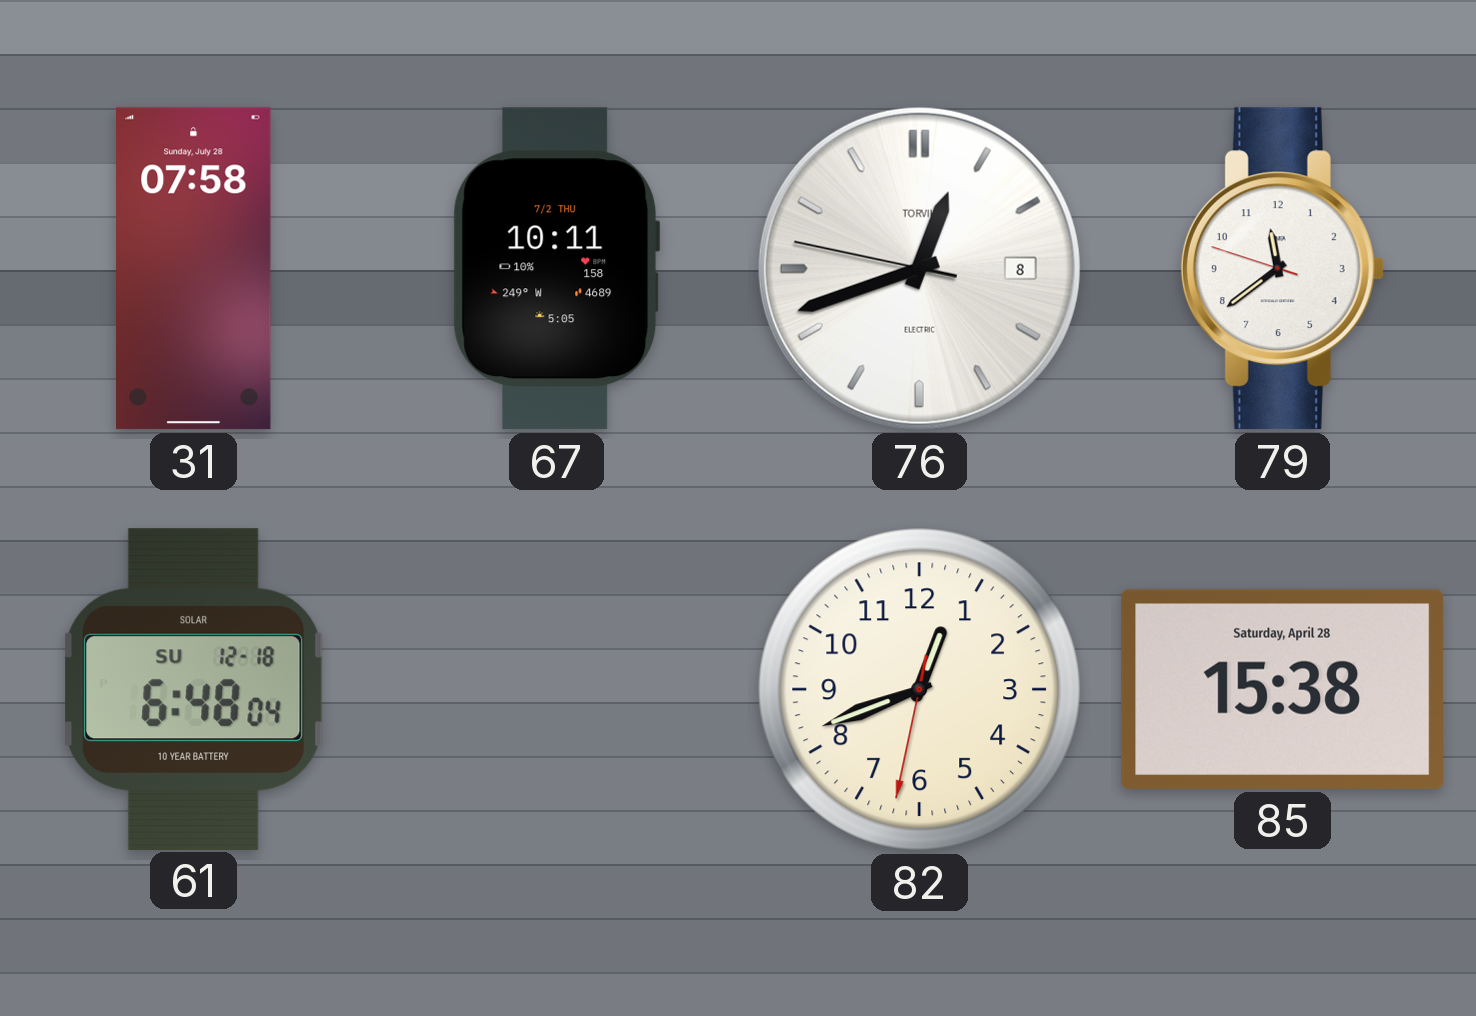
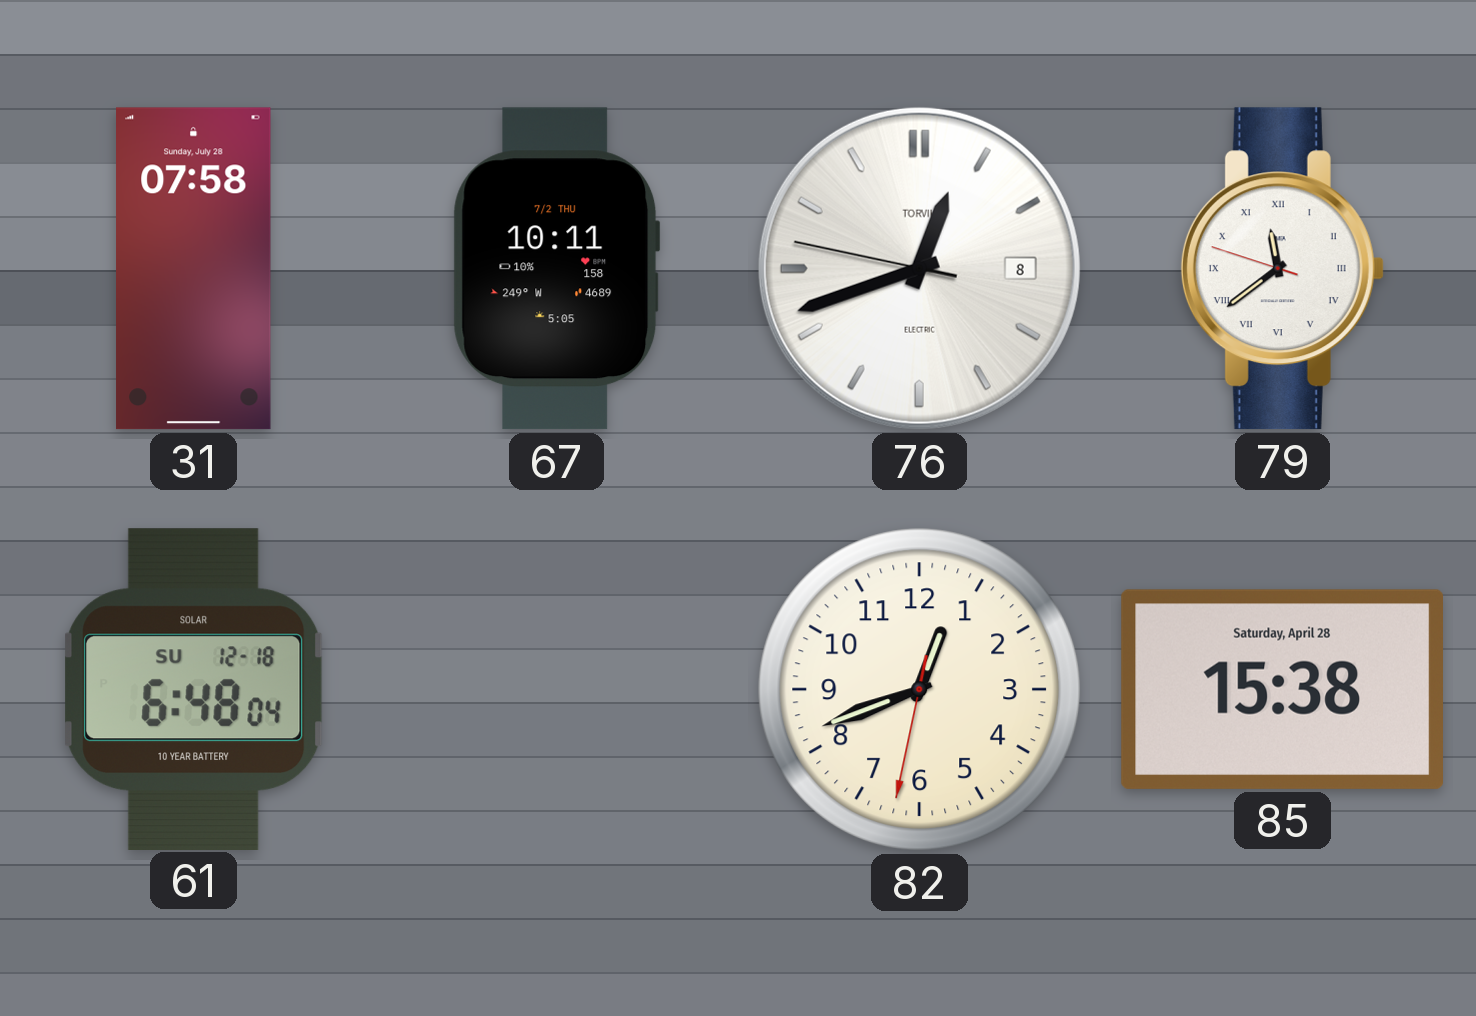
79 numerals: Arabic -> Roman
